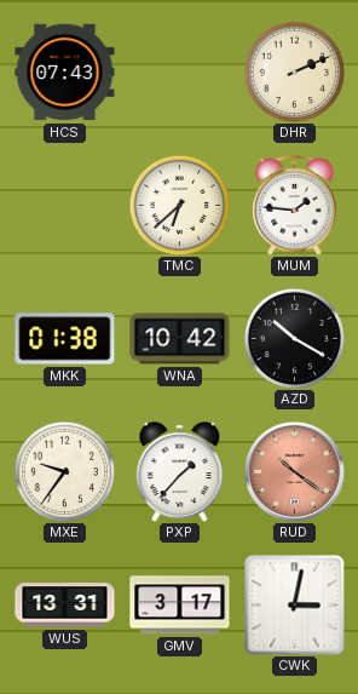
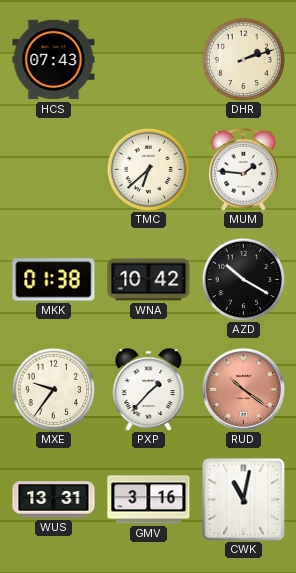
DHR: 2:11 -> 2:12
GMV: 3:17 -> 3:16
CWK: 3:02 -> 11:02
